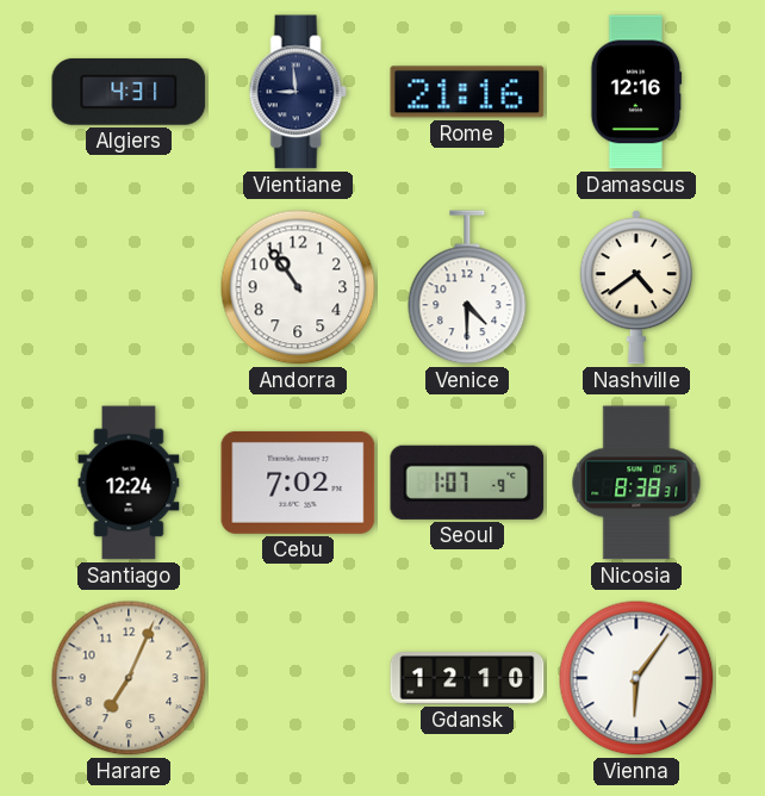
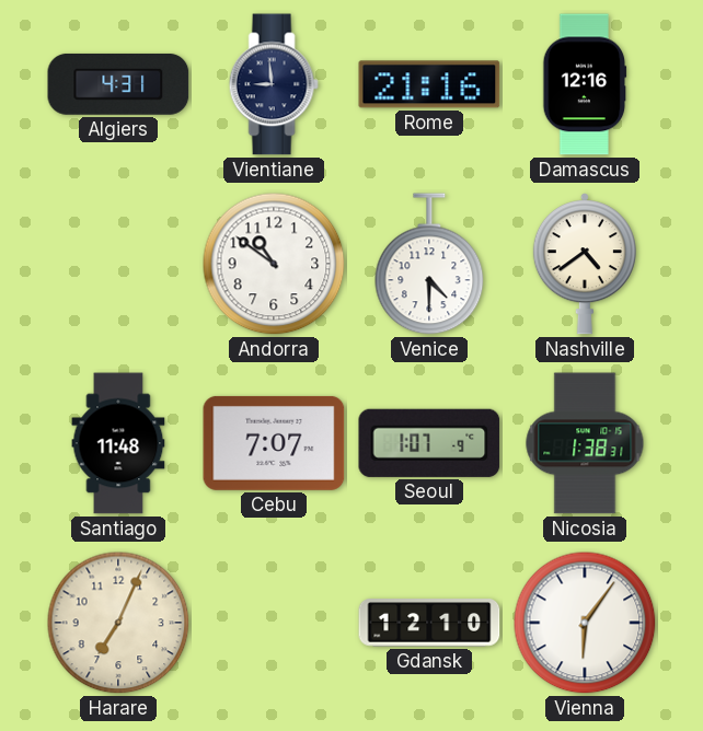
Andorra: 10:54 -> 10:51
Santiago: 12:24 -> 11:48
Cebu: 7:02 -> 7:07
Nicosia: 8:38 -> 1:38
